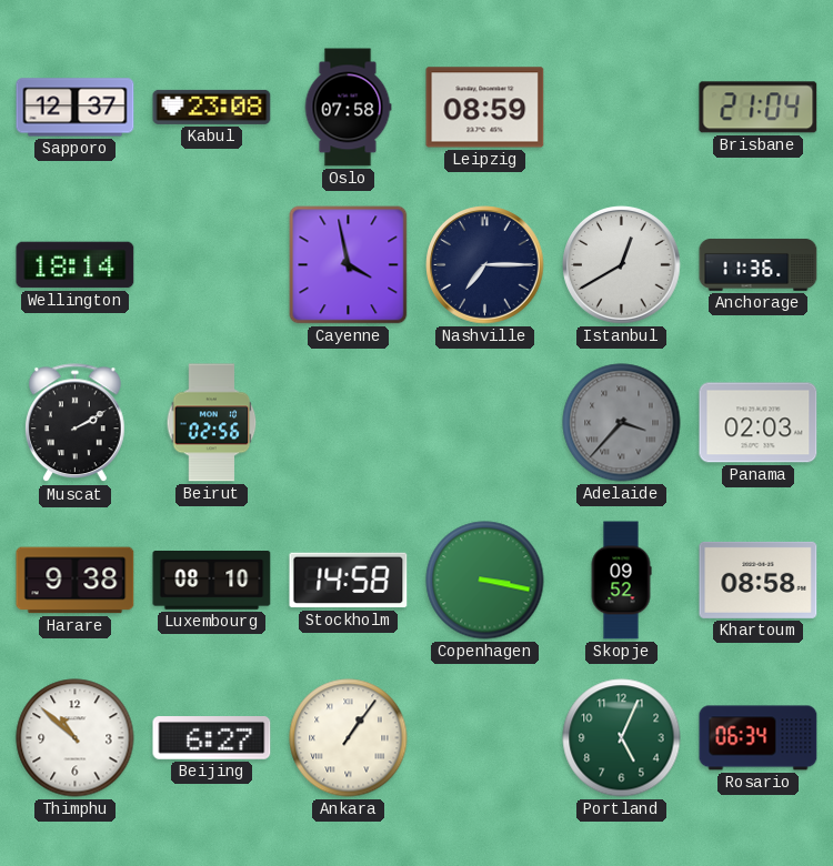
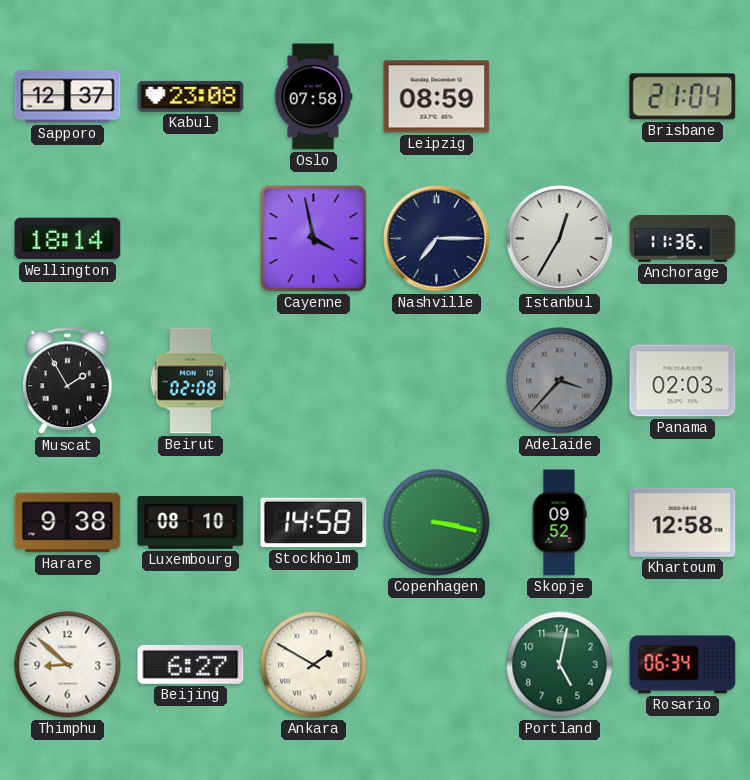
Istanbul: 12:40 -> 12:35
Muscat: 2:10 -> 1:55
Beirut: 02:56 -> 02:08
Khartoum: 08:58 -> 12:58
Thimphu: 10:52 -> 8:52
Ankara: 1:06 -> 1:50
Portland: 5:04 -> 5:02
